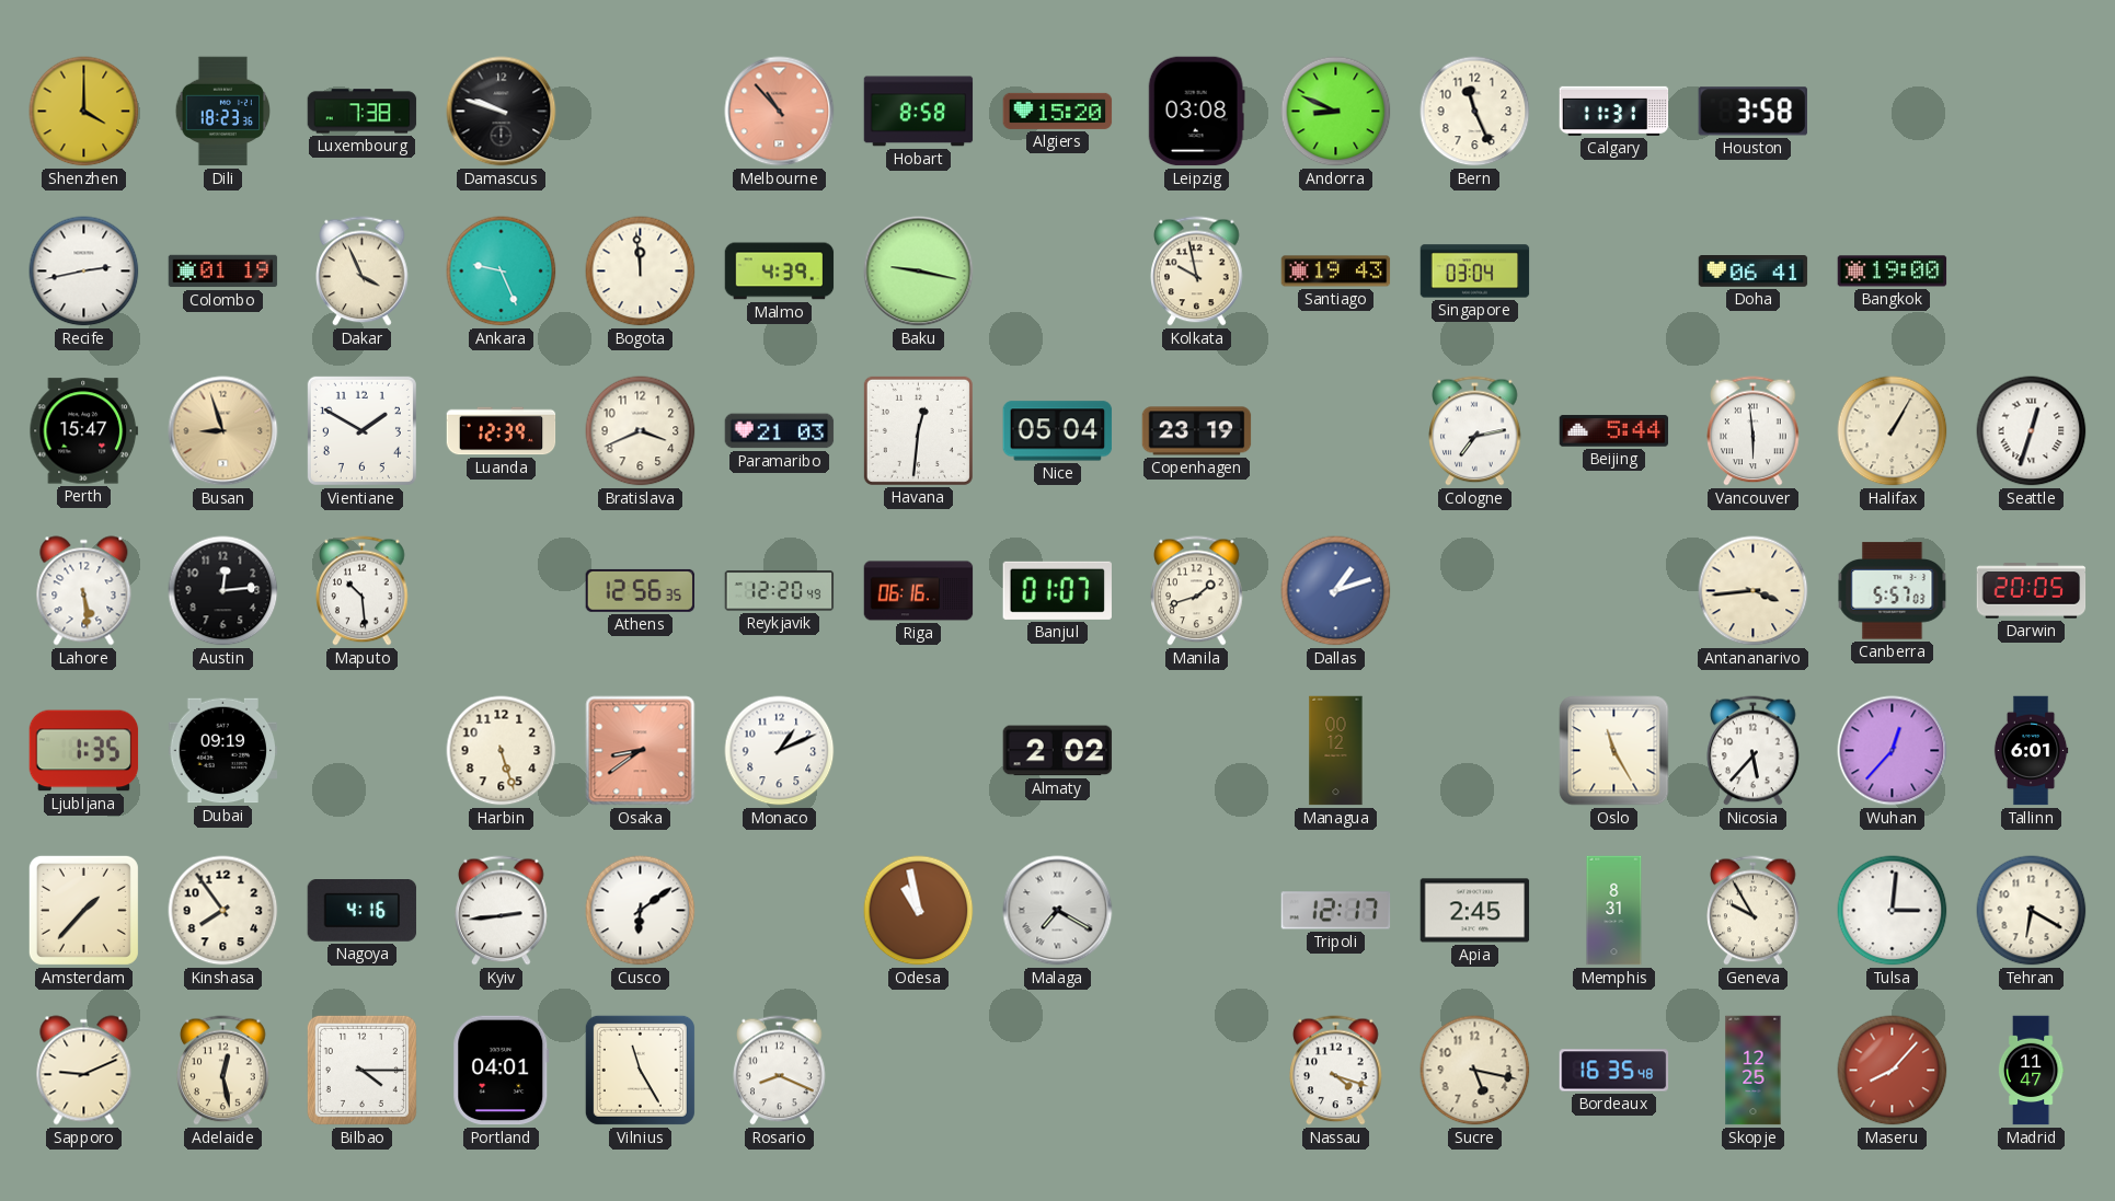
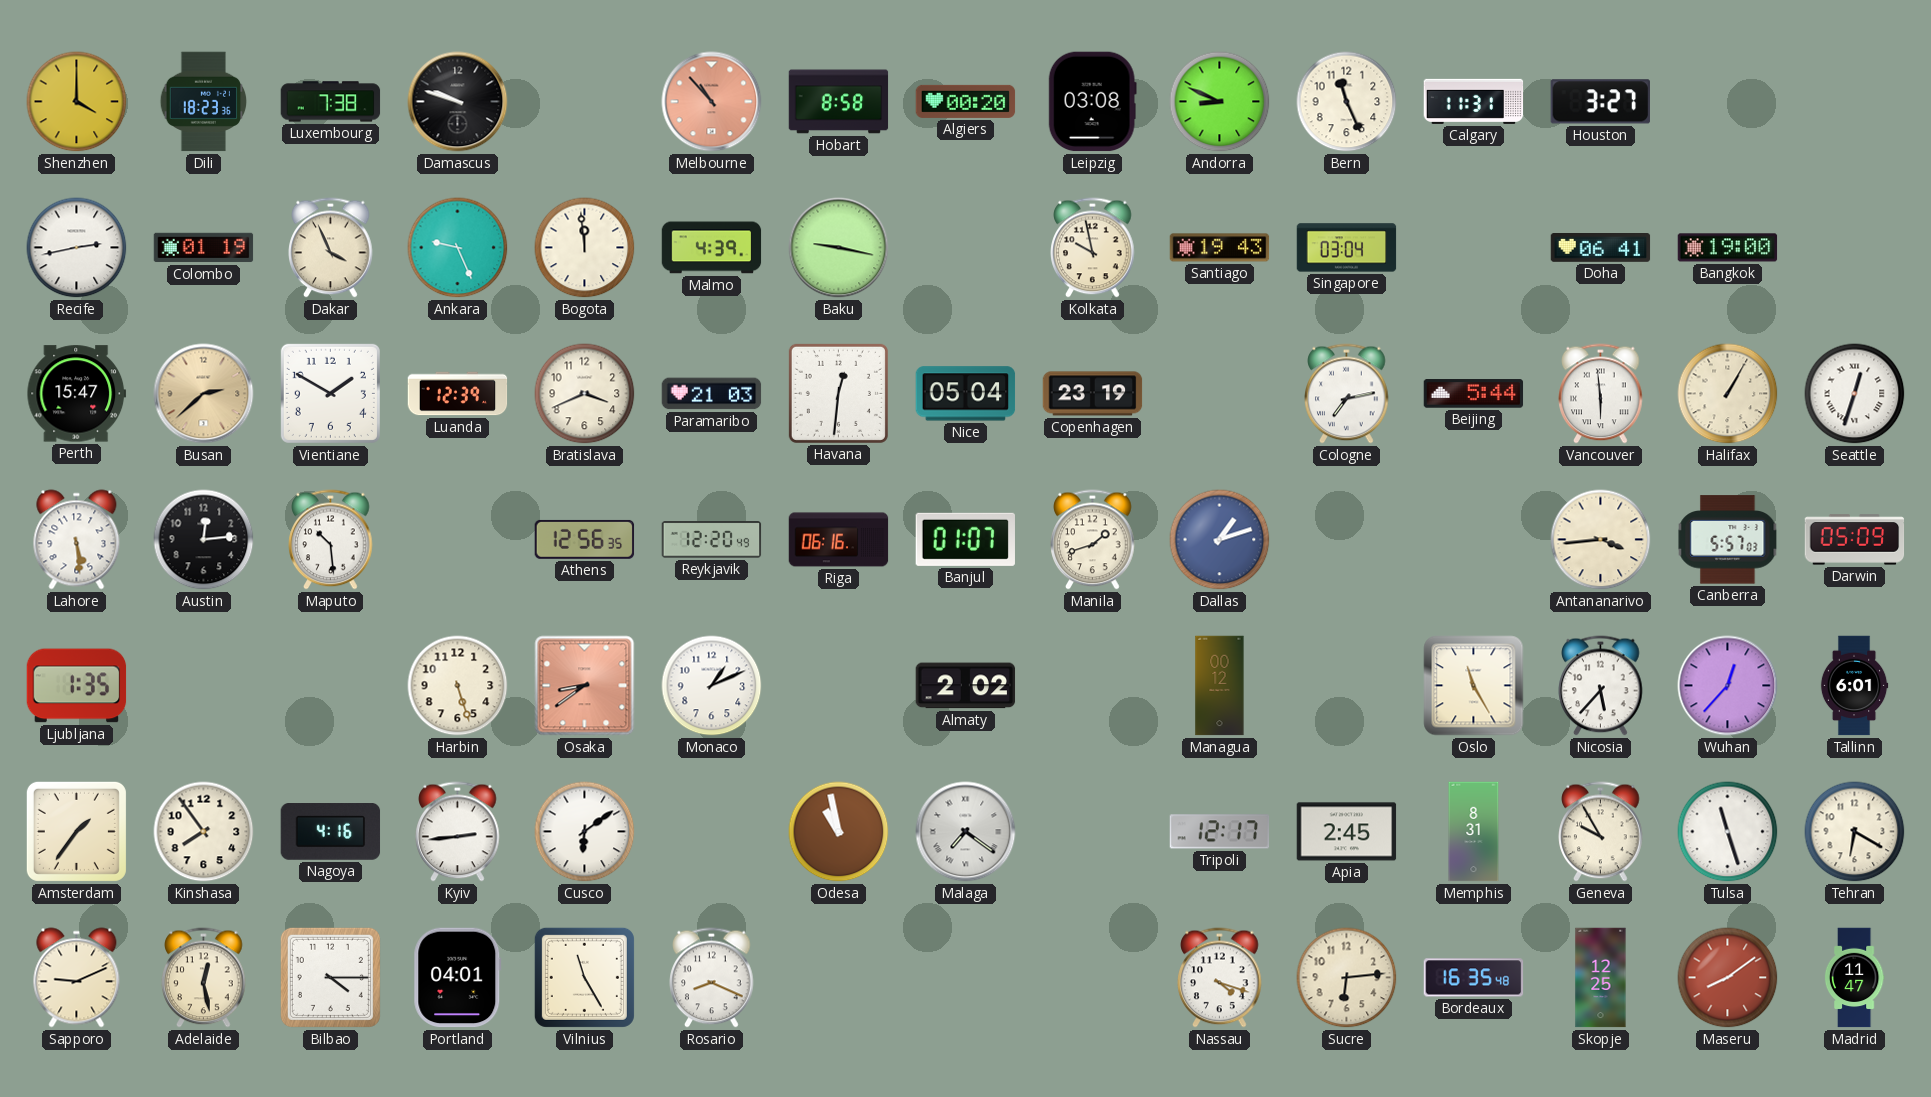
Algiers: 15:20 -> 00:20
Houston: 3:58 -> 3:27
Busan: 8:57 -> 2:38
Darwin: 20:05 -> 05:09
Dubai: 09:19 -> none
Amsterdam: 1:37 -> 1:36
Malaga: 7:20 -> 7:21
Tulsa: 3:01 -> 11:27
Sucre: 5:17 -> 6:14
Maseru: 8:07 -> 8:09
